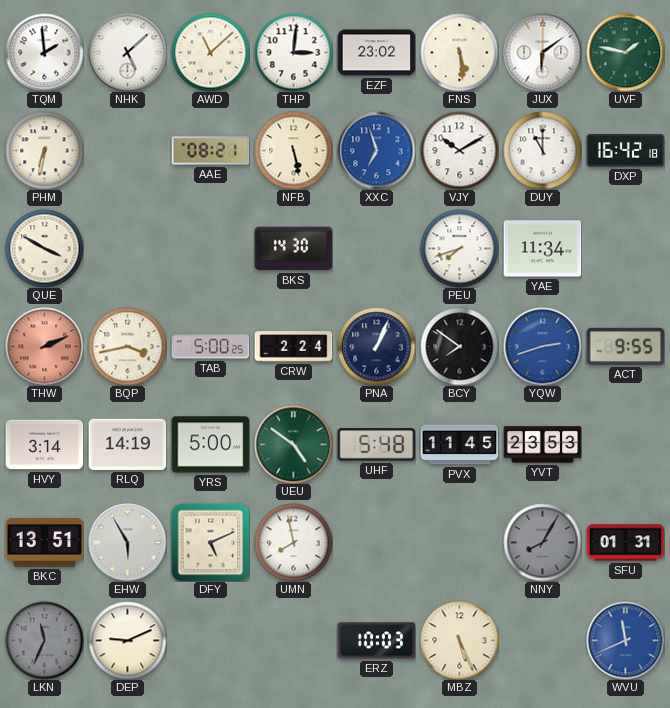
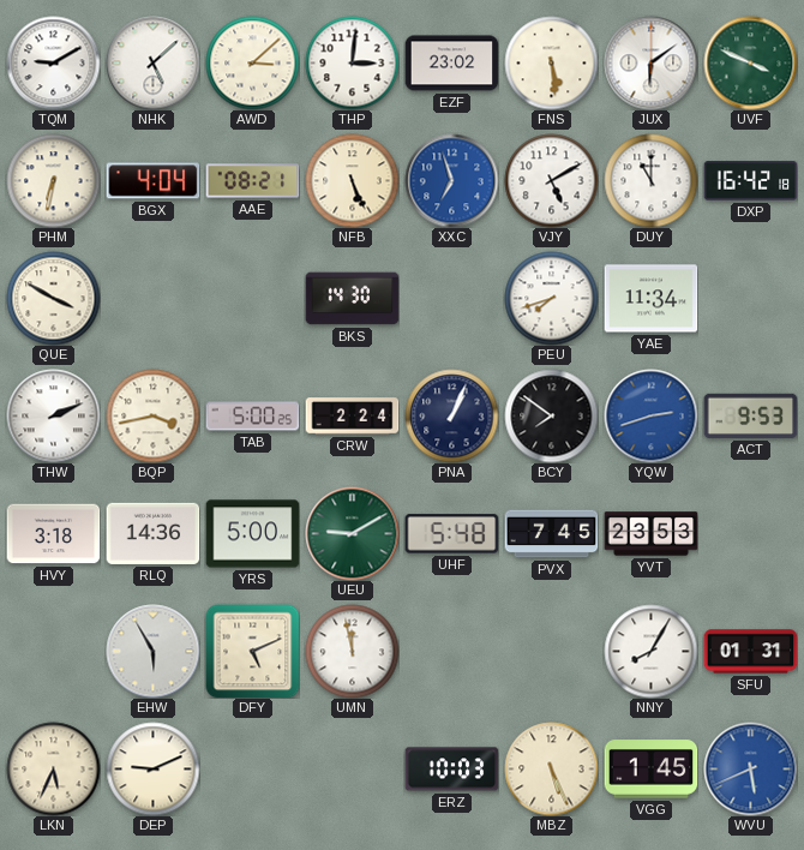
TQM: 1:59 -> 9:10
AWD: 11:08 -> 3:08
UVF: 1:47 -> 3:49
BGX: none -> 4:04
NFB: 5:28 -> 5:26
VJY: 10:10 -> 5:10
THW dial: salmon -> white
ACT: 9:55 -> 9:53
HVY: 3:14 -> 3:18
RLQ: 14:19 -> 14:36
UEU: 4:51 -> 9:10
PVX: 11:45 -> 7:45
BKC: 13:51 -> none
UMN: 7:58 -> 11:58
NNY dial: grey -> white
LKN: 11:34 -> 5:34
LKN dial: grey -> cream
VGG: none -> 1:45
WVU: 11:41 -> 5:41
